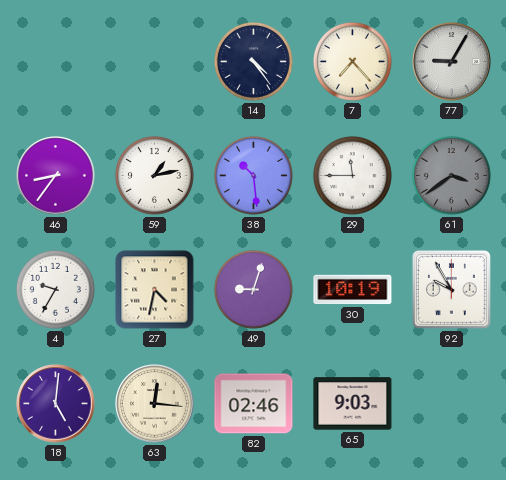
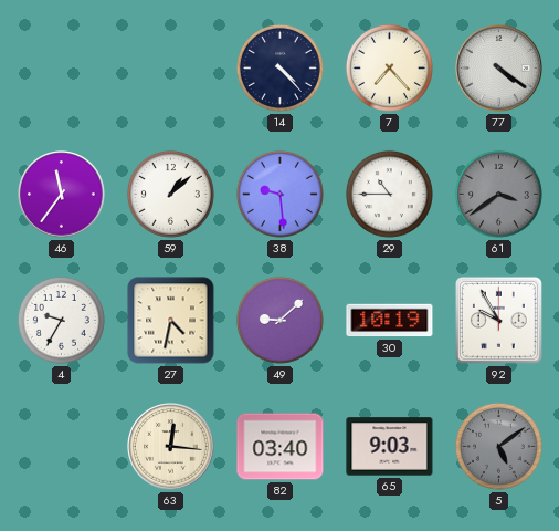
14: 4:24 -> 4:23
77: 9:05 -> 4:21
46: 8:36 -> 11:36
59: 1:13 -> 1:08
38: 10:29 -> 9:29
29: 11:45 -> 10:45
49: 9:03 -> 9:08
18: 5:01 -> none
82: 02:46 -> 03:40
5: none -> 5:09
